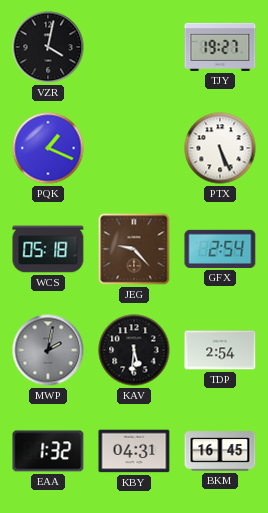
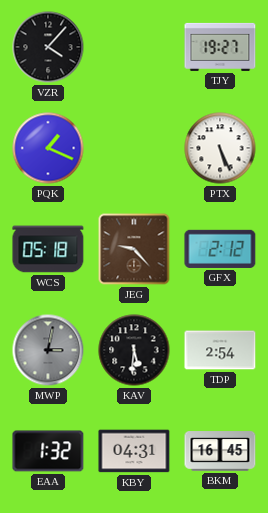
VZR: 4:02 -> 4:07
GFX: 2:54 -> 2:12
MWP: 2:02 -> 3:02
